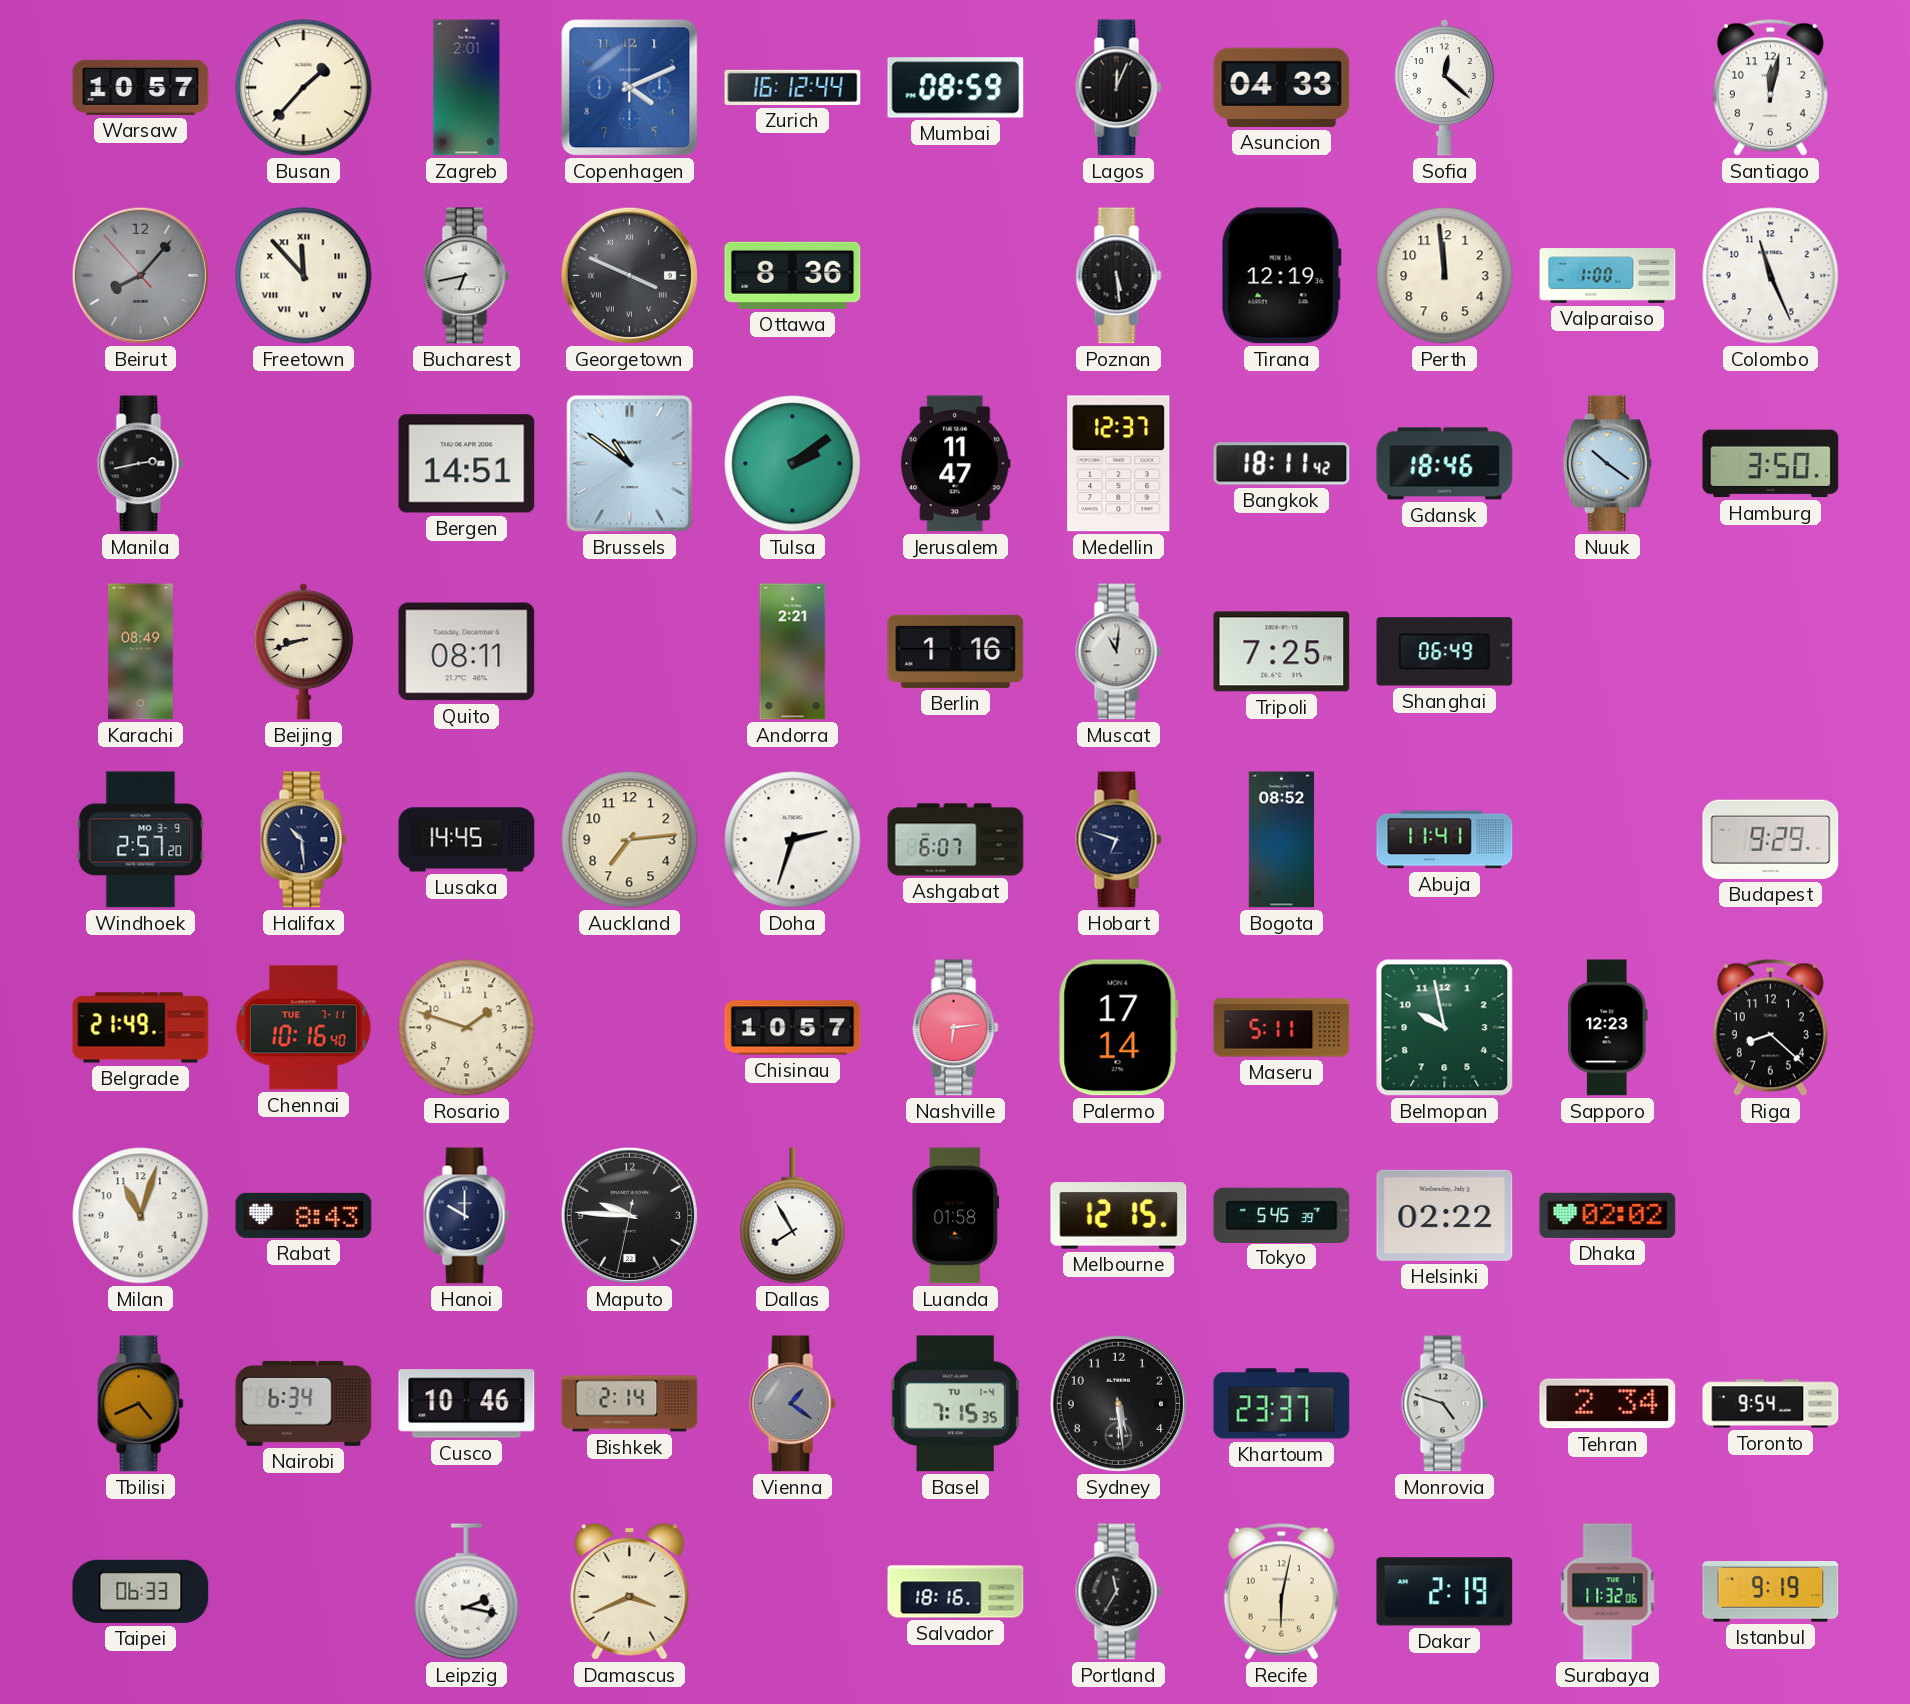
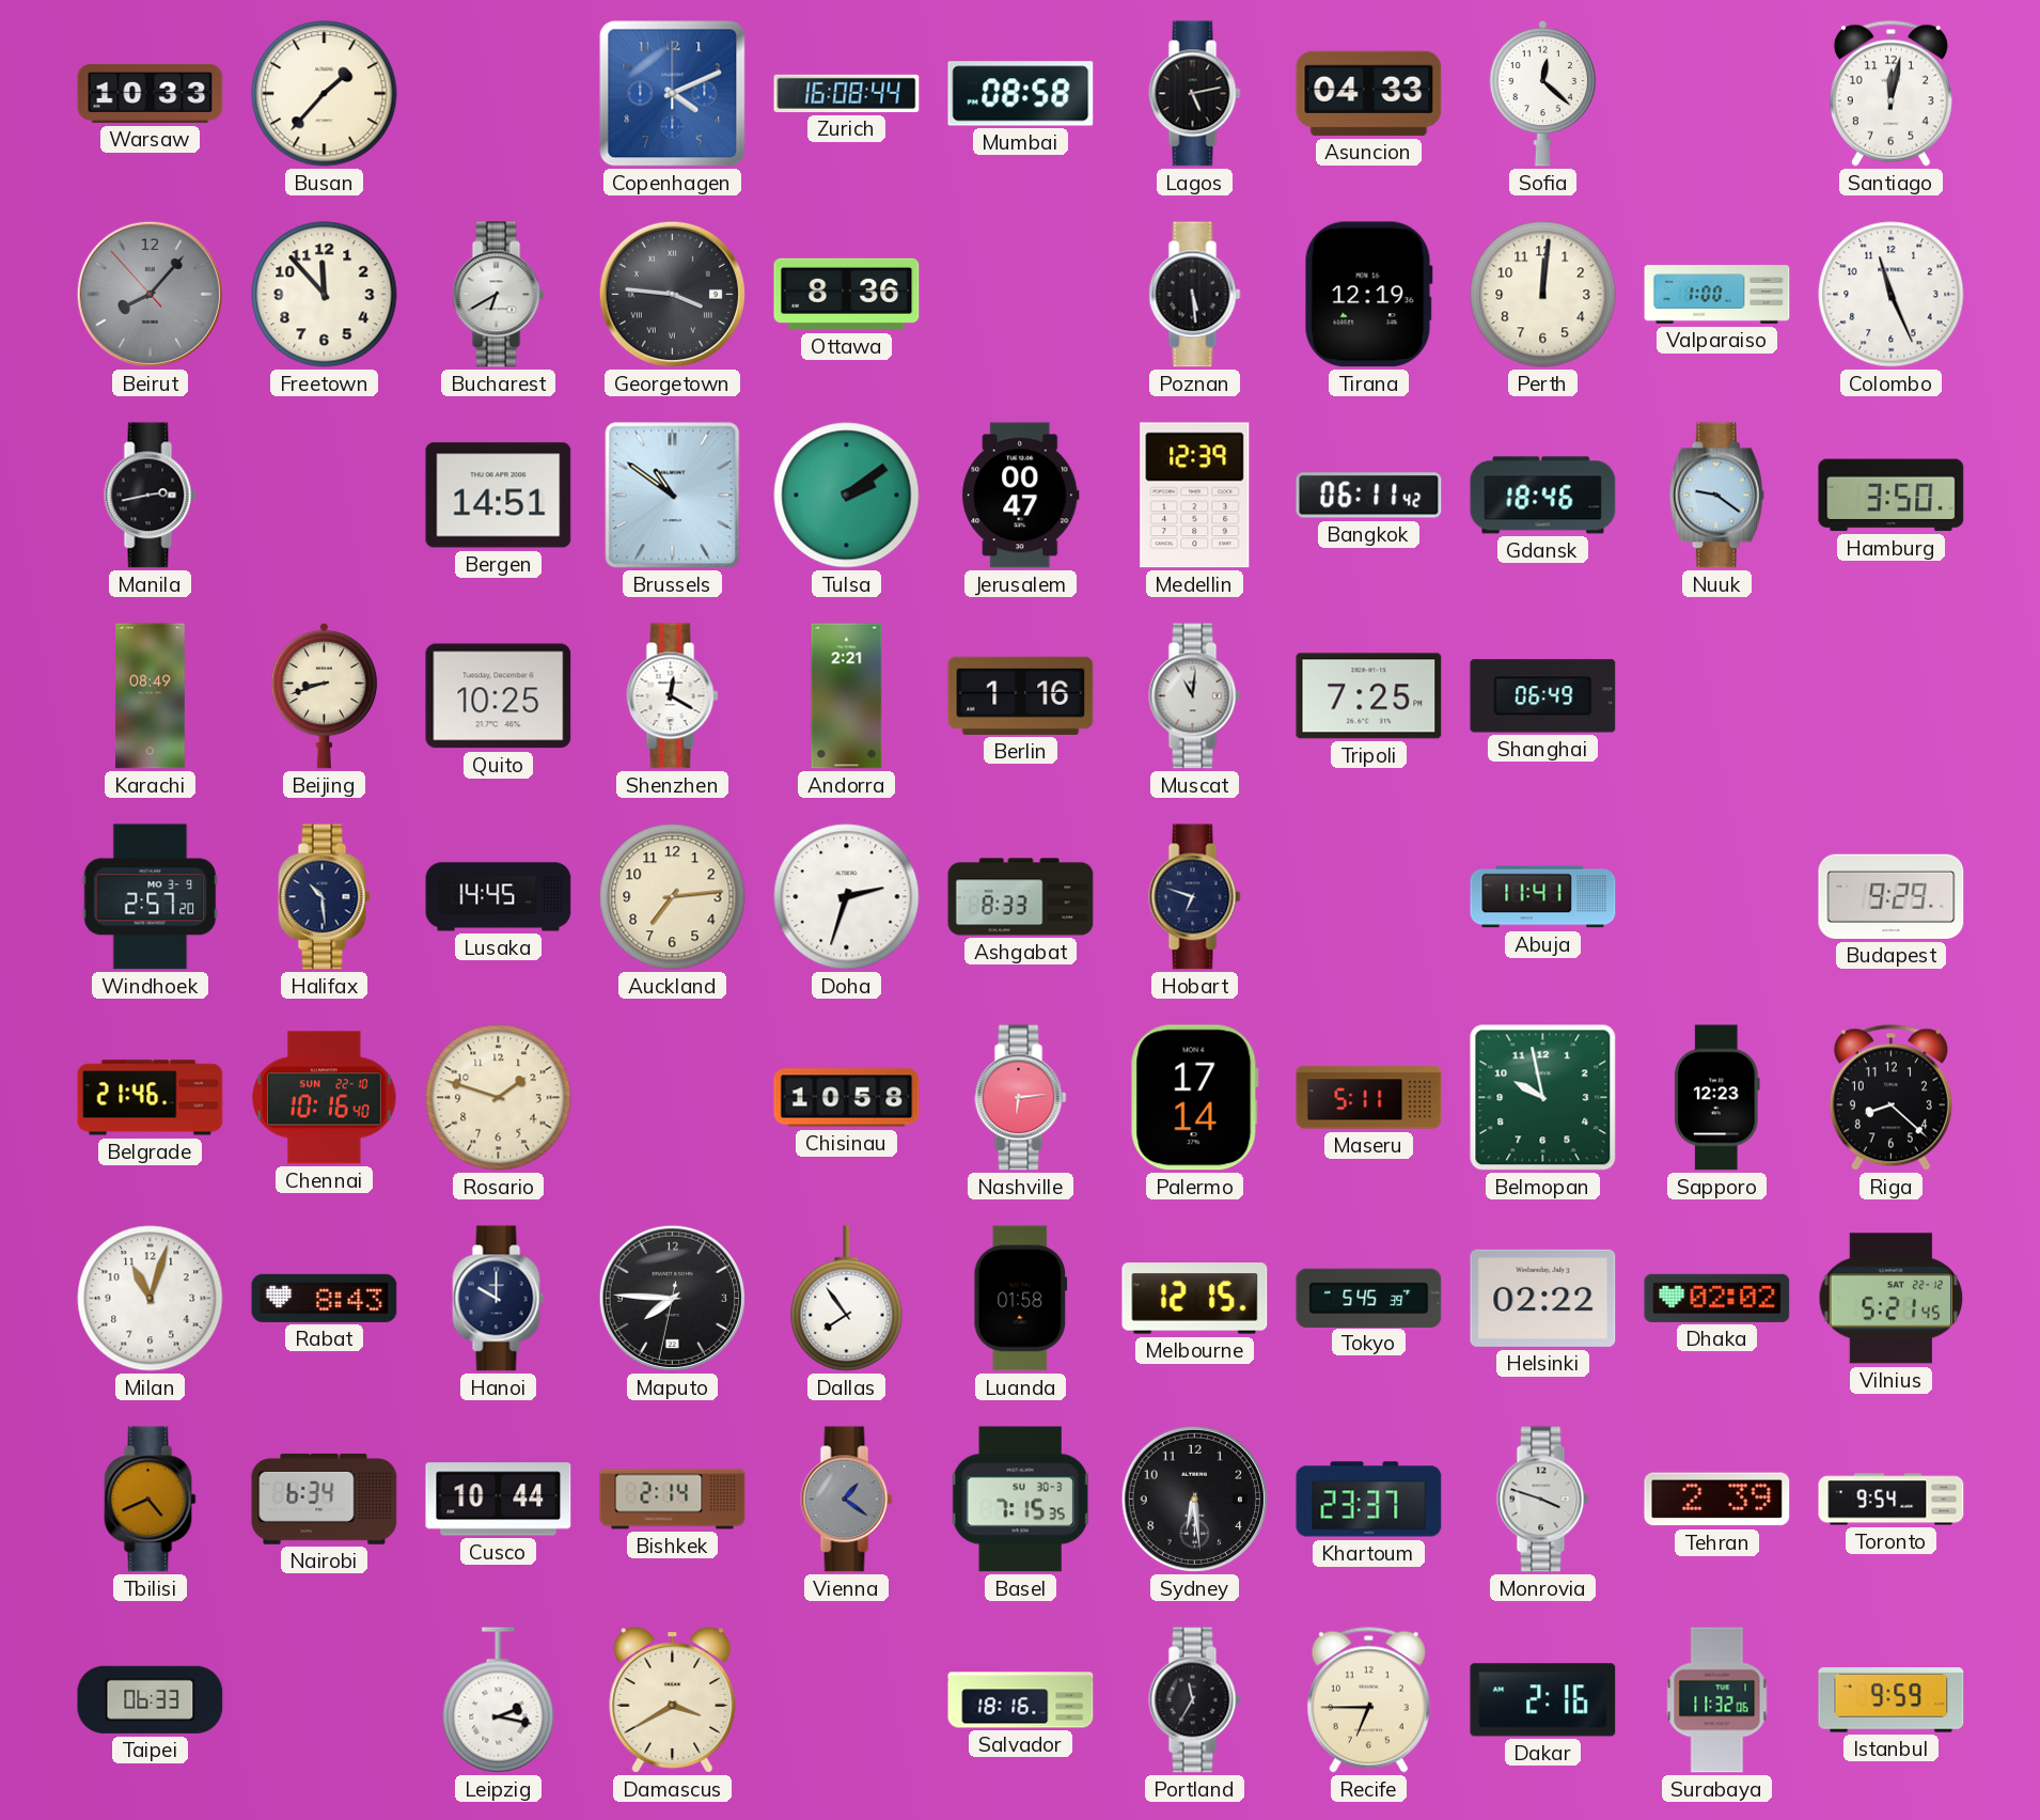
Warsaw: 10:57 -> 10:33
Zagreb: 2:01 -> none
Zurich: 16:12 -> 16:08
Mumbai: 08:59 -> 08:58
Lagos: 12:04 -> 5:13
Freetown numerals: Roman -> Arabic
Bucharest: 6:43 -> 6:40
Georgetown: 3:49 -> 3:46
Perth: 11:59 -> 12:01
Jerusalem: 11:47 -> 00:47
Medellin: 12:37 -> 12:39
Bangkok: 18:11 -> 06:11
Nuuk: 10:21 -> 9:21
Quito: 08:11 -> 10:25
Shenzhen: none -> 12:20
Ashgabat: 6:07 -> 8:33
Bogota: 08:52 -> none
Belgrade: 21:49 -> 21:46
Chennai date: TUE 7-11 -> SUN 22-10
Chisinau: 10:57 -> 10:58
Maputo: 9:45 -> 7:45
Dallas: 7:55 -> 7:54
Vilnius: none -> 5:21
Cusco: 10:46 -> 10:44
Basel date: TU 1-4 -> SU 30-3
Sydney: 5:29 -> 6:29
Monrovia: 4:48 -> 3:48
Tehran: 2:34 -> 2:39
Damascus: 3:41 -> 3:40
Recife: 6:02 -> 6:45
Dakar: 2:19 -> 2:16
Istanbul: 9:19 -> 9:59
